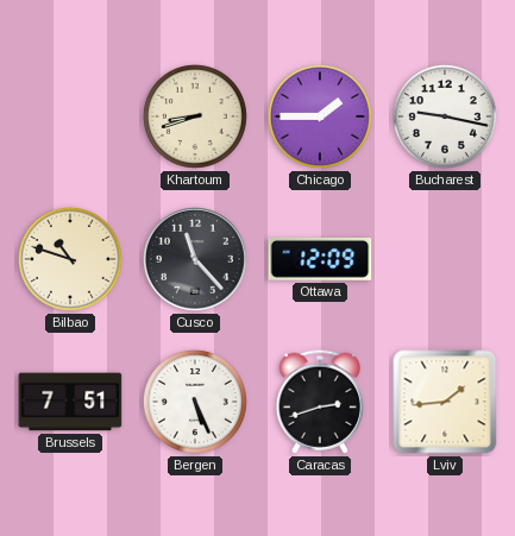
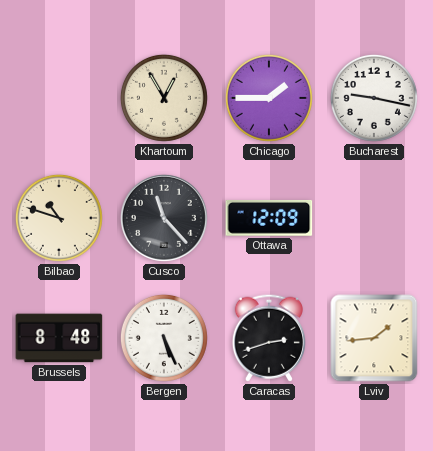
Khartoum: 8:42 -> 12:55
Brussels: 7:51 -> 8:48
